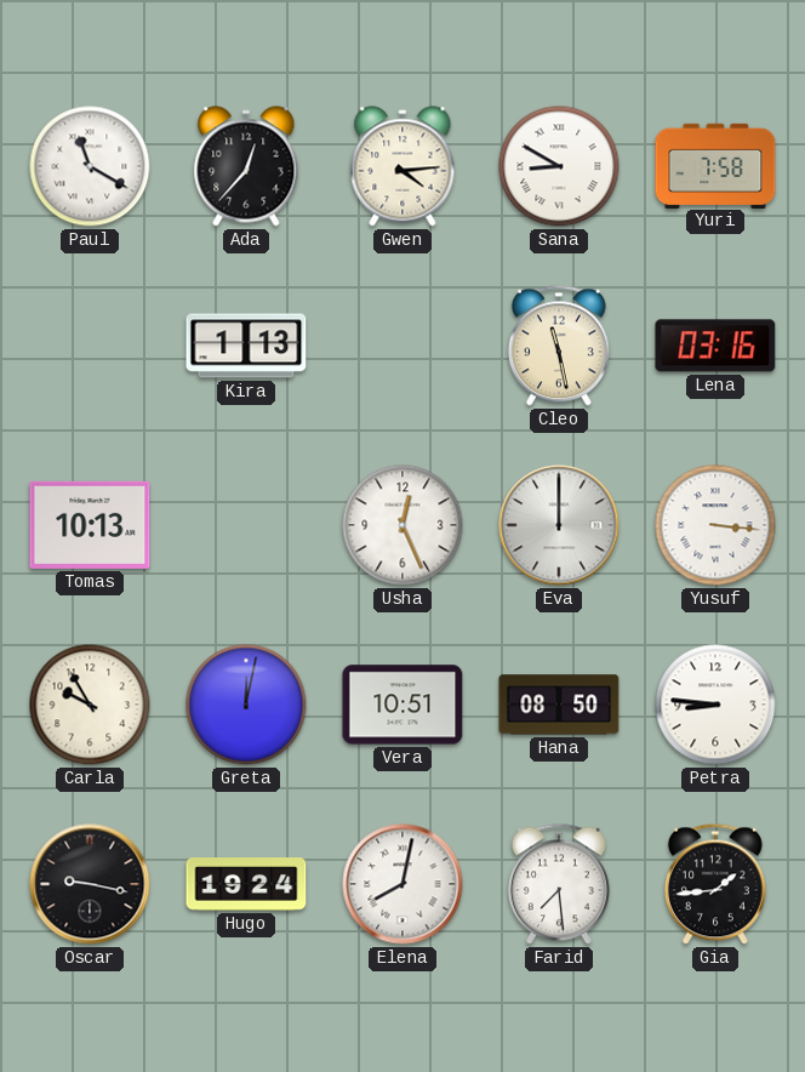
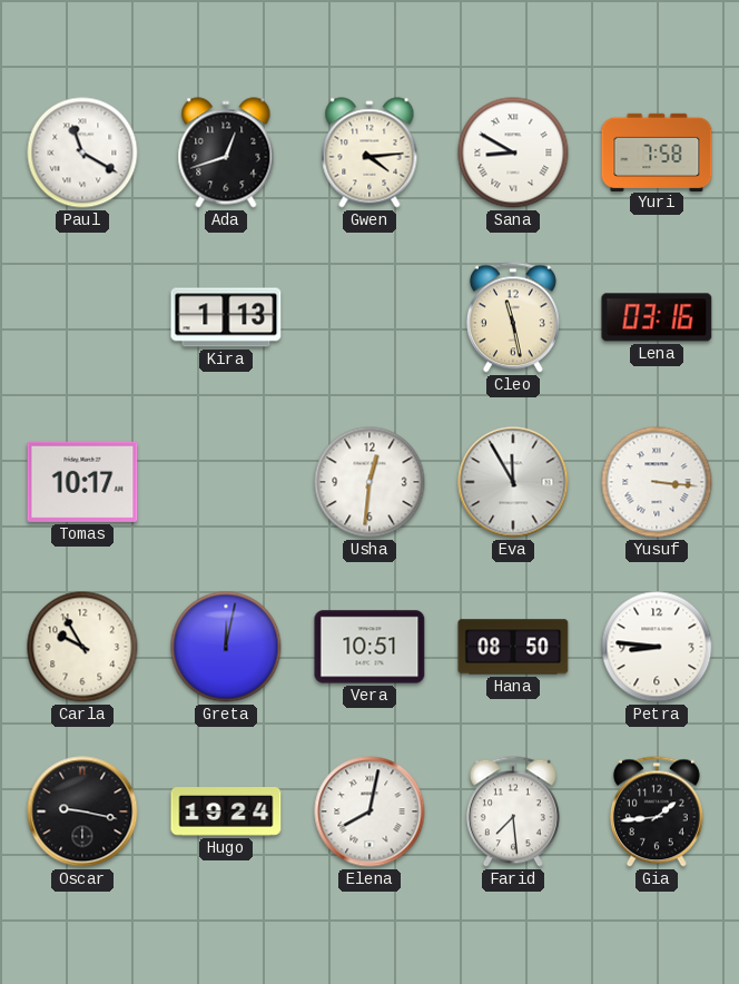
Ada: 12:37 -> 12:42
Tomas: 10:13 -> 10:17
Usha: 12:26 -> 12:31
Eva: 12:00 -> 11:55
